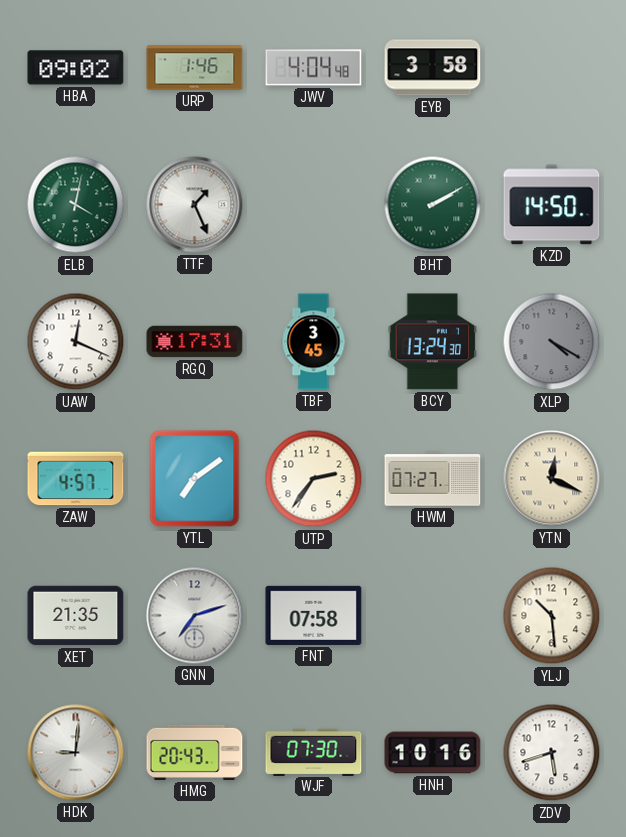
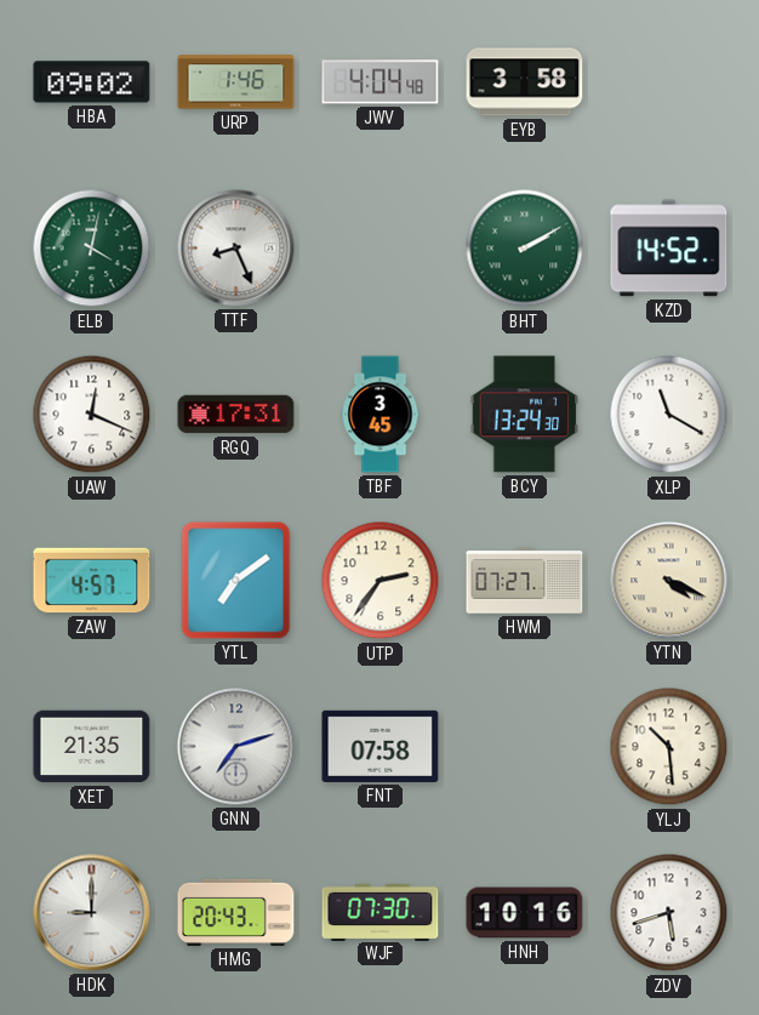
TTF: 1:26 -> 8:26
KZD: 14:50 -> 14:52
XLP: 4:20 -> 11:20
XLP dial: grey -> white
YTN: 12:19 -> 4:19
HDK: 9:01 -> 9:00
